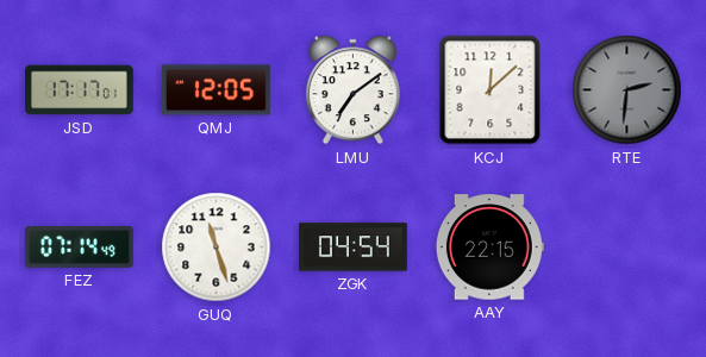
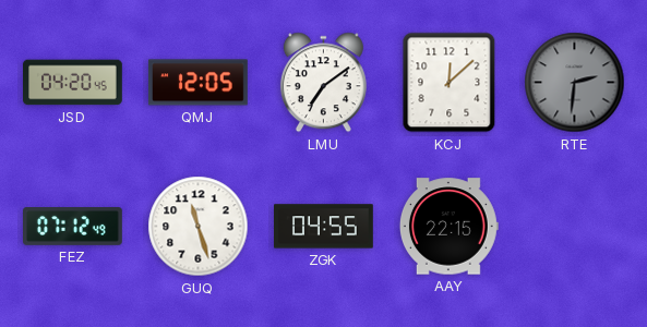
JSD: 17:17 -> 04:20
FEZ: 07:14 -> 07:12
ZGK: 04:54 -> 04:55
